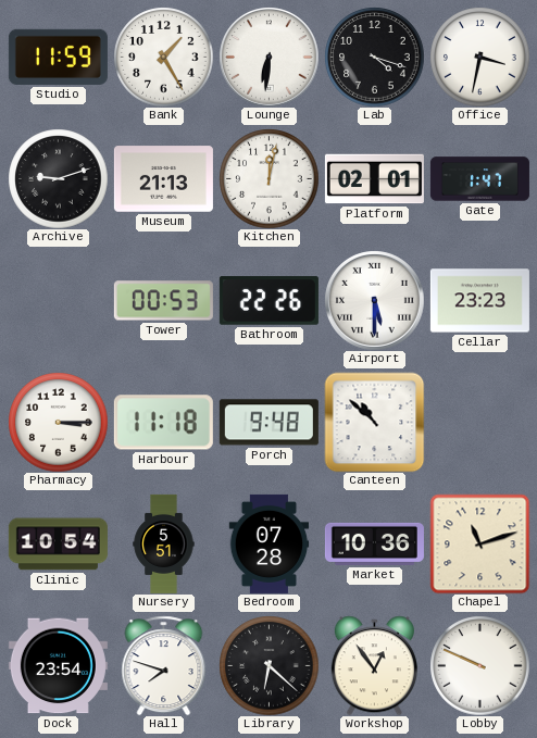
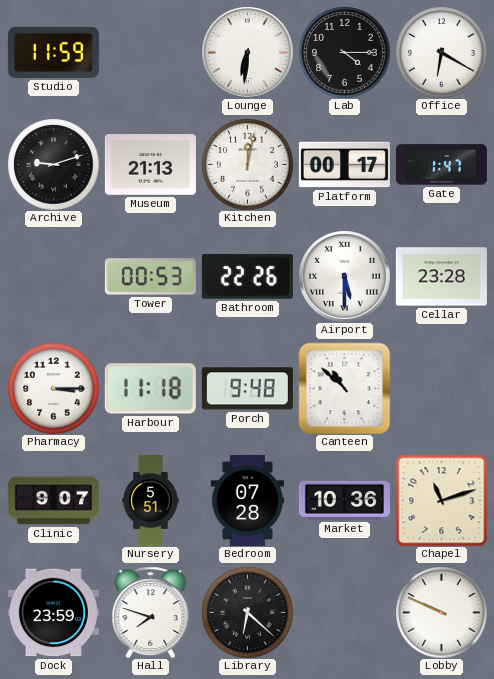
Bank: 1:25 -> none
Lab: 4:18 -> 4:15
Office: 3:32 -> 6:20
Platform: 02:01 -> 00:17
Cellar: 23:23 -> 23:28
Clinic: 10:54 -> 9:07
Dock: 23:54 -> 23:59
Workshop: 12:54 -> none
